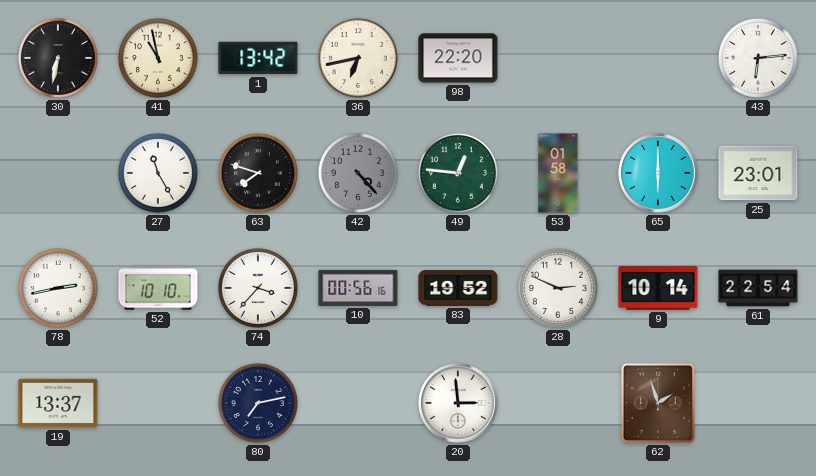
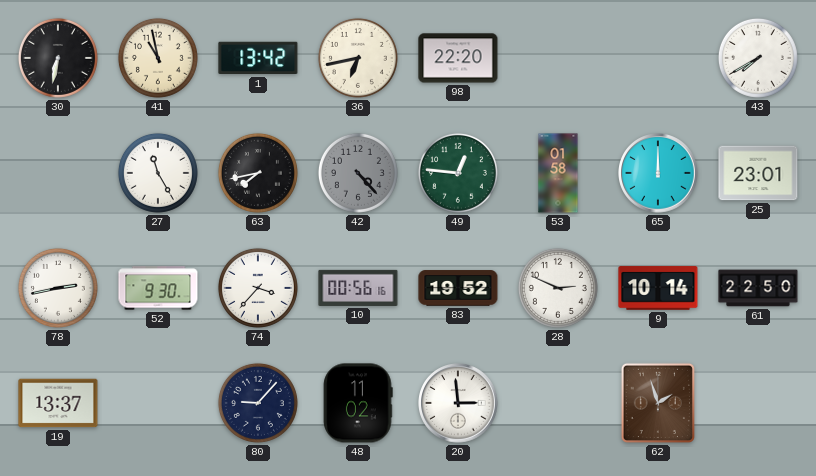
43: 6:14 -> 7:40
63: 7:48 -> 7:43
65: 6:00 -> 12:00
52: 10:10 -> 9:30
61: 22:54 -> 22:50
80: 7:13 -> 9:07
48: none -> 11:02
